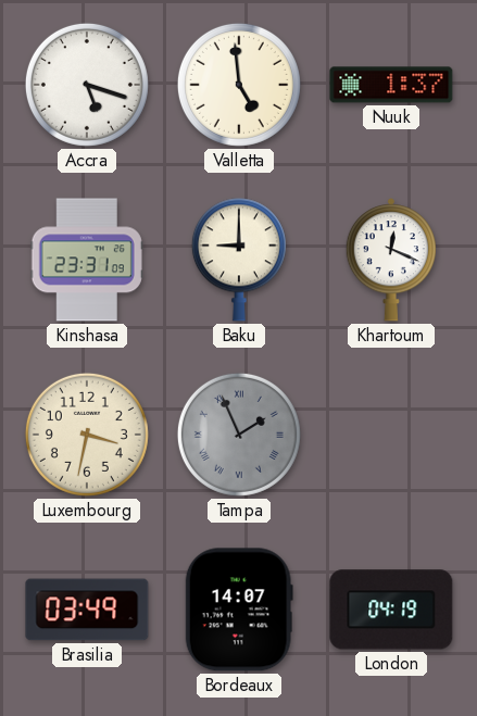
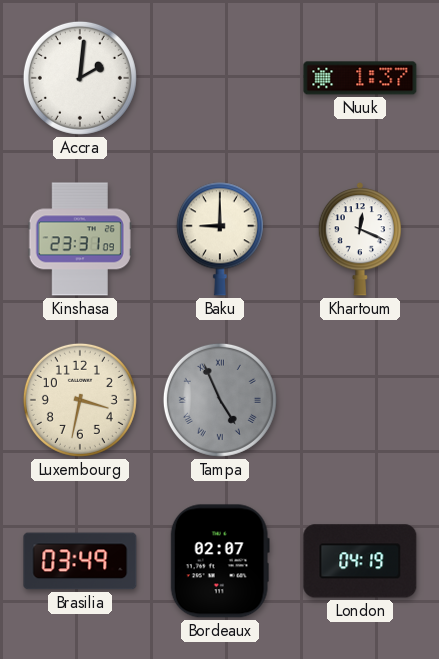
Accra: 5:18 -> 2:01
Valletta: 4:59 -> none
Tampa: 1:56 -> 4:56
Bordeaux: 14:07 -> 02:07
